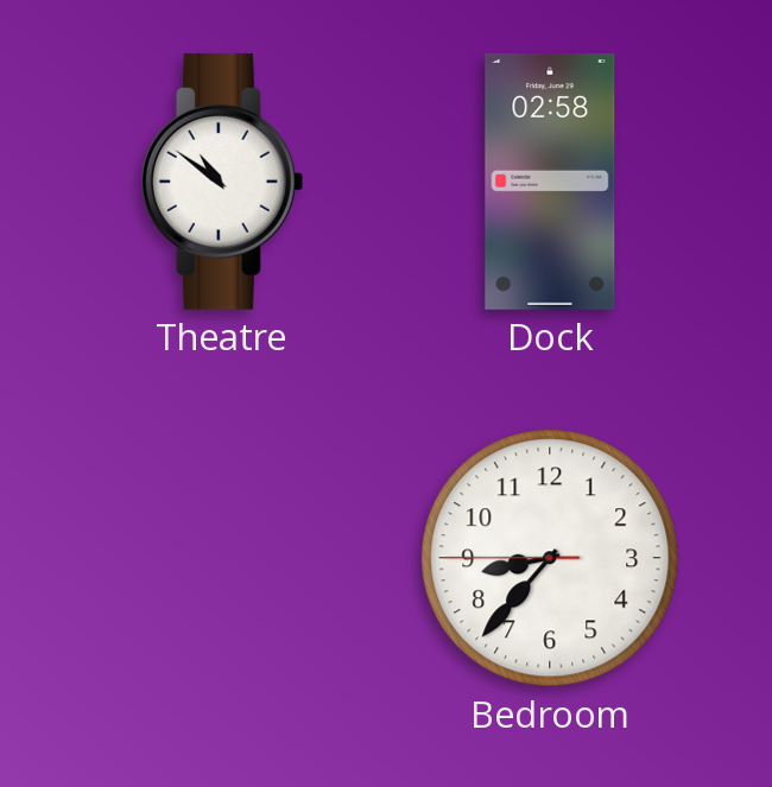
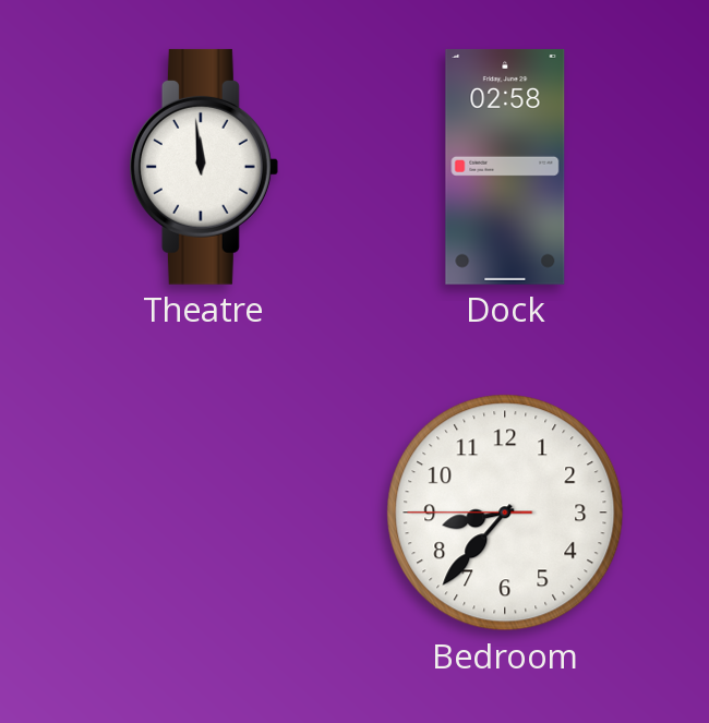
Theatre: 10:51 -> 11:59
